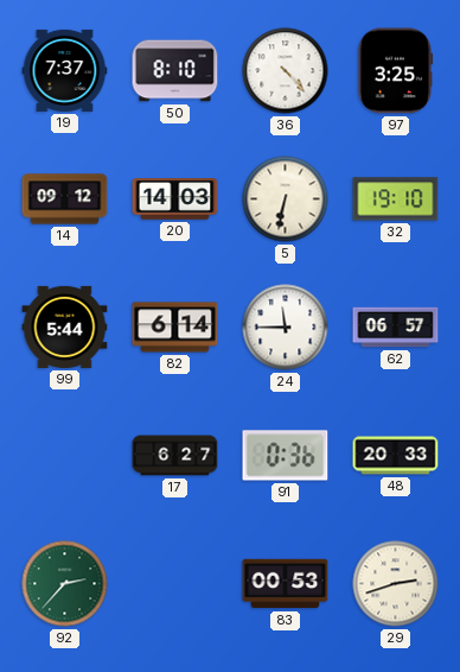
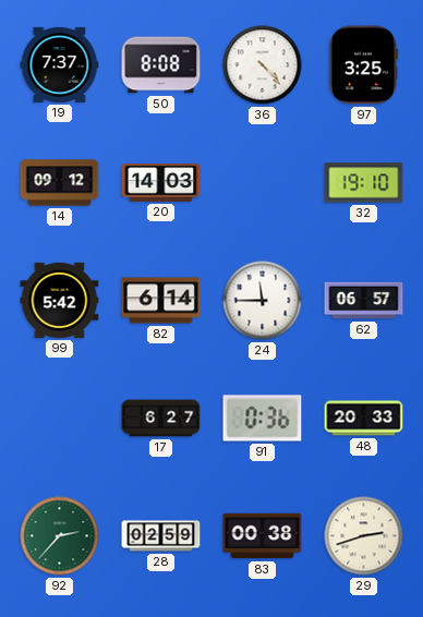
50: 8:10 -> 8:08
5: 6:32 -> none
99: 5:44 -> 5:42
28: none -> 02:59
83: 00:53 -> 00:38
